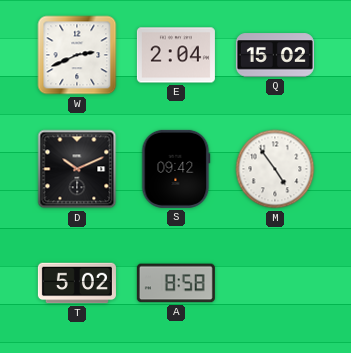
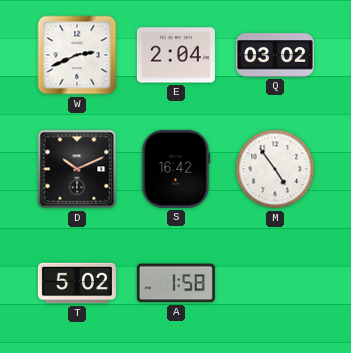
Q: 15:02 -> 03:02
S: 09:42 -> 16:42
A: 8:58 -> 1:58
